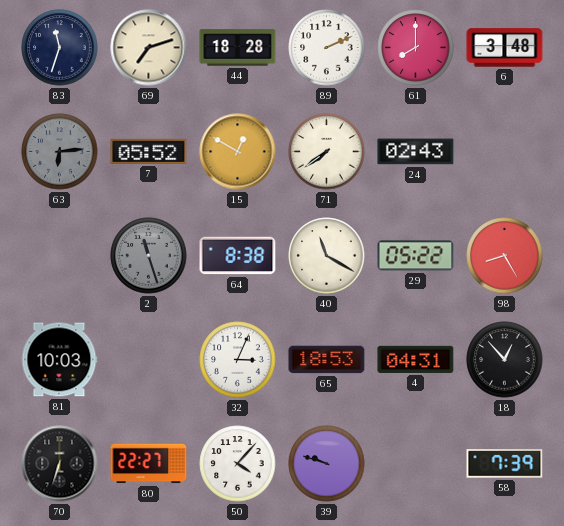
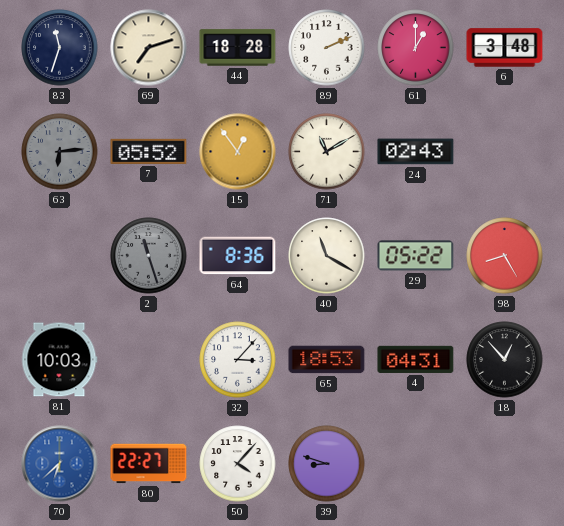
61: 8:00 -> 1:00
15: 12:50 -> 12:54
71: 7:39 -> 11:10
64: 8:38 -> 8:36
32: 3:04 -> 3:07
70: 6:33 -> 6:38
70 dial: black -> blue
39: 9:48 -> 8:48
58: 7:39 -> none
